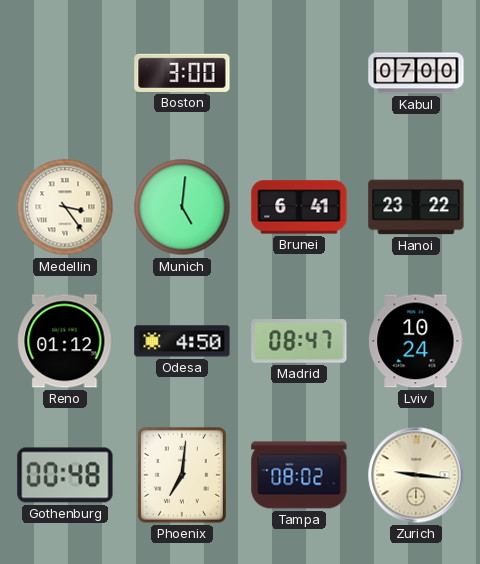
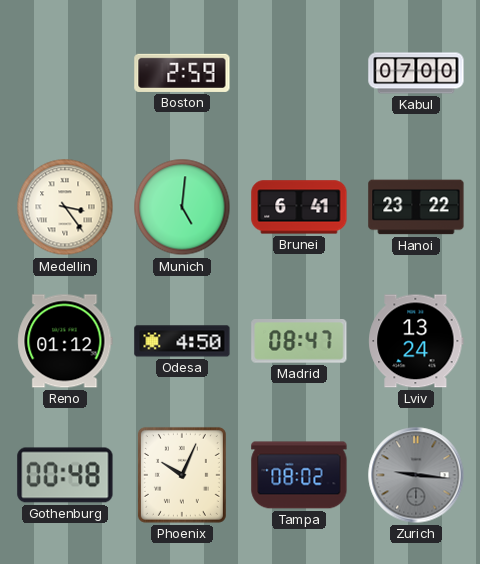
Boston: 3:00 -> 2:59
Lviv: 10:24 -> 13:24
Phoenix: 7:01 -> 10:04
Zurich dial: cream -> grey
